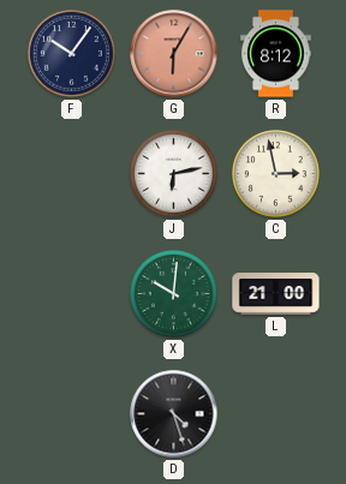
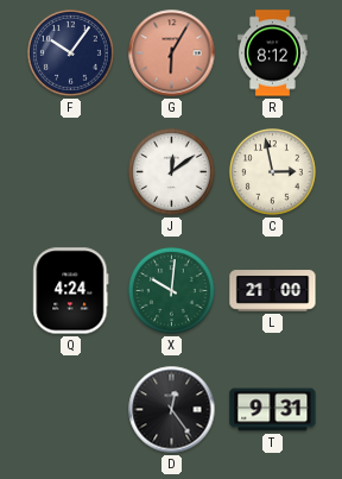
J: 6:13 -> 12:09
Q: none -> 4:24
D: 4:27 -> 12:24
T: none -> 9:31
